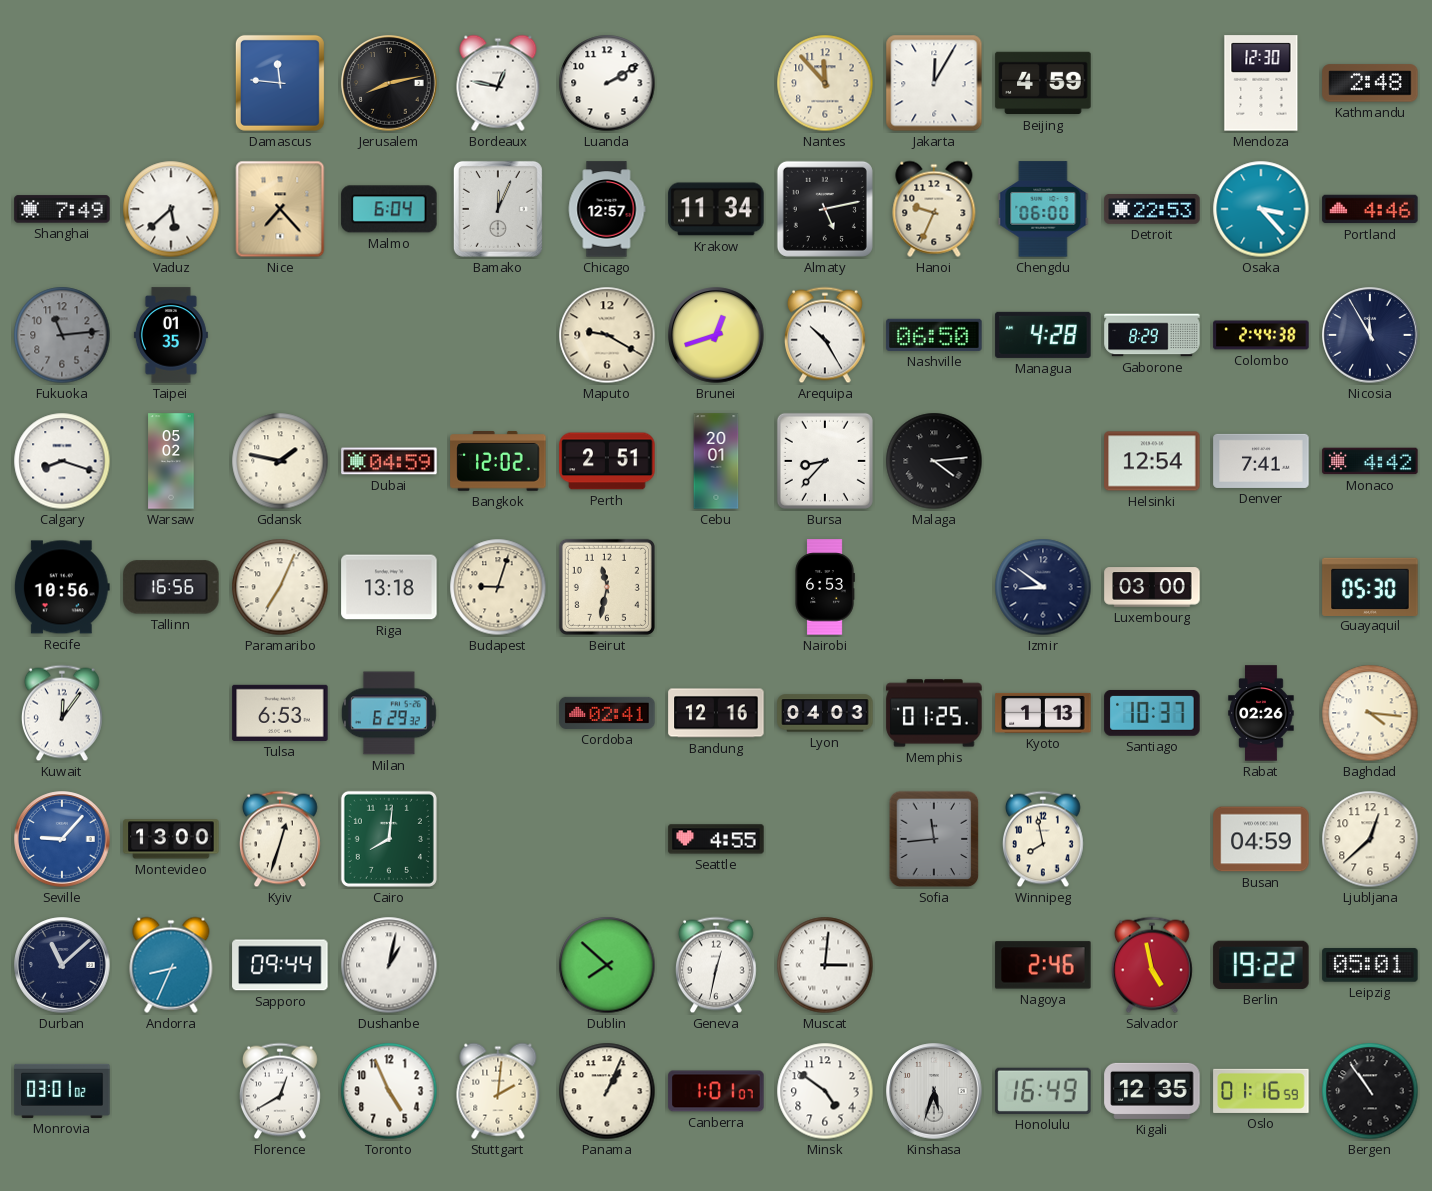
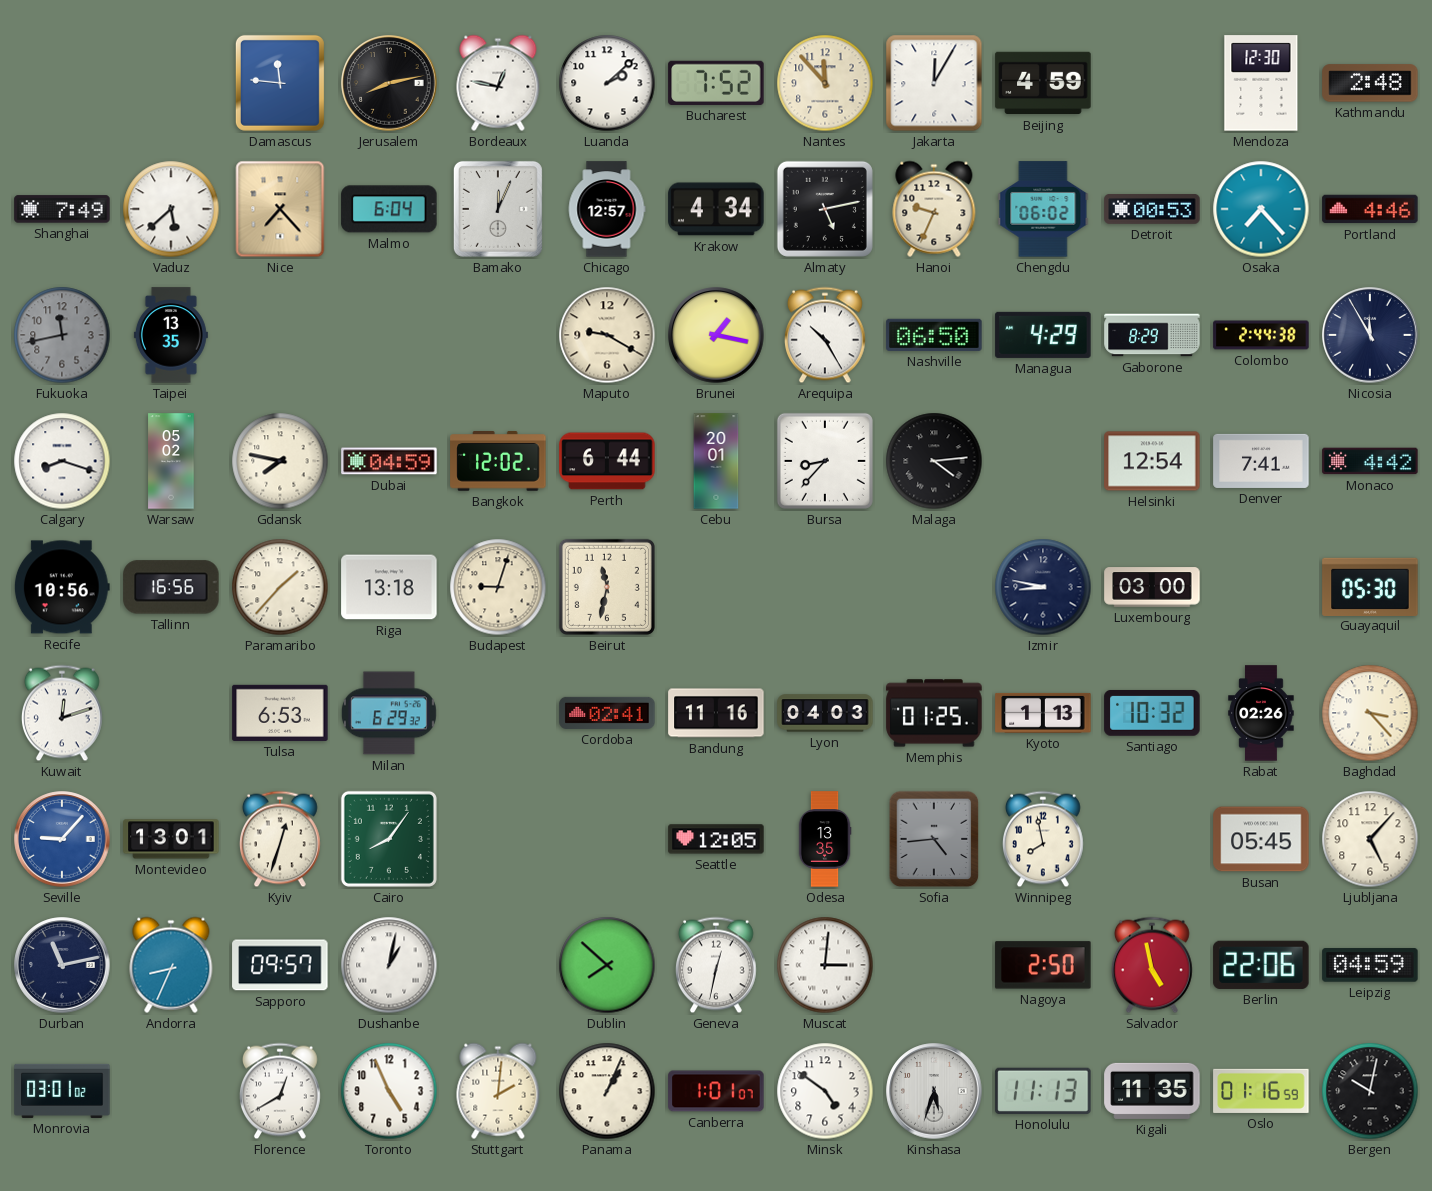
Luanda: 2:10 -> 2:08
Bucharest: none -> 7:52
Krakow: 11:34 -> 4:34
Chengdu: 06:00 -> 06:02
Detroit: 22:53 -> 00:53
Osaka: 3:23 -> 7:23
Fukuoka: 11:14 -> 11:43
Taipei: 01:35 -> 13:35
Brunei: 12:42 -> 1:17
Managua: 4:28 -> 4:29
Gdansk: 1:47 -> 7:47
Perth: 2:51 -> 6:44
Paramaribo: 7:04 -> 1:37
Nairobi: 6:53 -> none
Izmir: 8:51 -> 8:47
Kuwait: 12:06 -> 12:12
Bandung: 12:16 -> 11:16
Santiago: 10:37 -> 10:32
Baghdad: 4:16 -> 3:23
Montevideo: 13:00 -> 13:01
Cairo: 8:01 -> 8:06
Seattle: 4:55 -> 12:05
Odesa: none -> 13:35
Sofia: 11:44 -> 4:44
Busan: 04:59 -> 05:45
Ljubljana: 12:38 -> 5:07
Durban: 11:08 -> 11:13
Sapporo: 09:44 -> 09:57
Nagoya: 2:46 -> 2:50
Berlin: 19:22 -> 22:06
Leipzig: 05:01 -> 04:59
Honolulu: 16:49 -> 11:13
Kigali: 12:35 -> 11:35
Bergen: 10:54 -> 10:02
